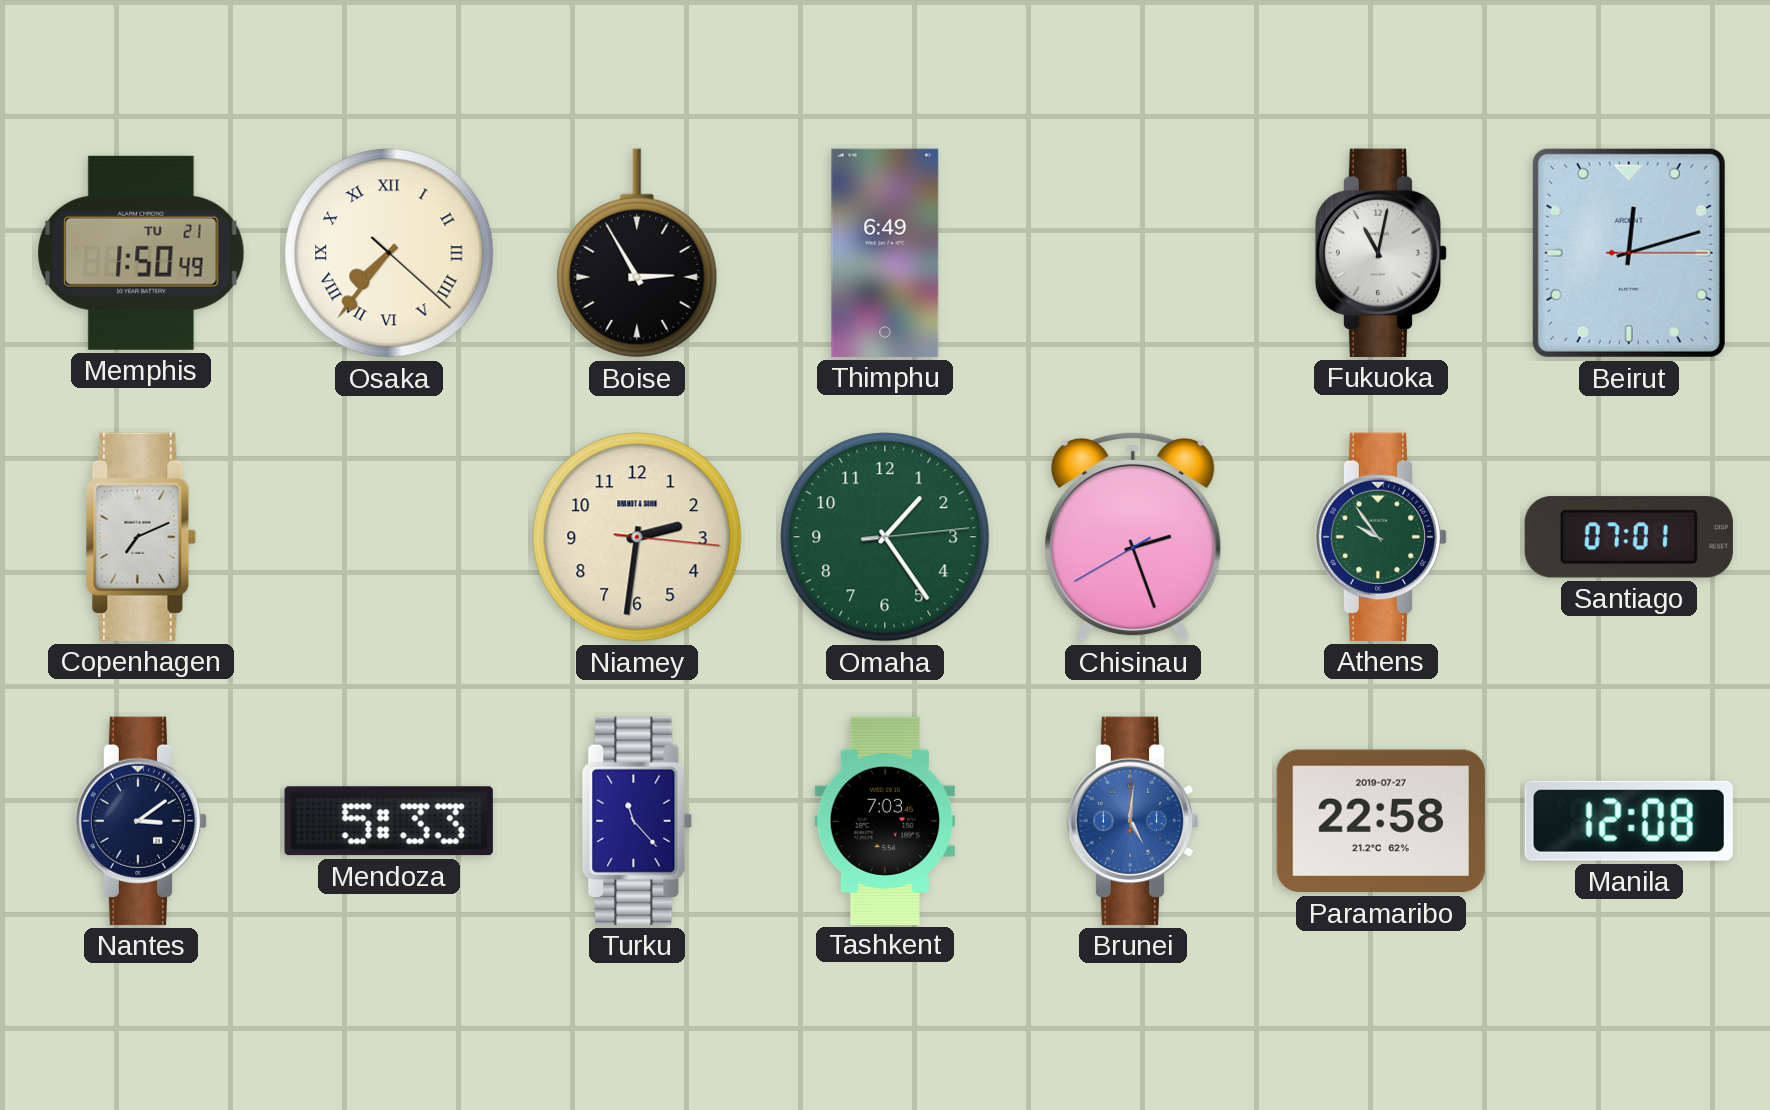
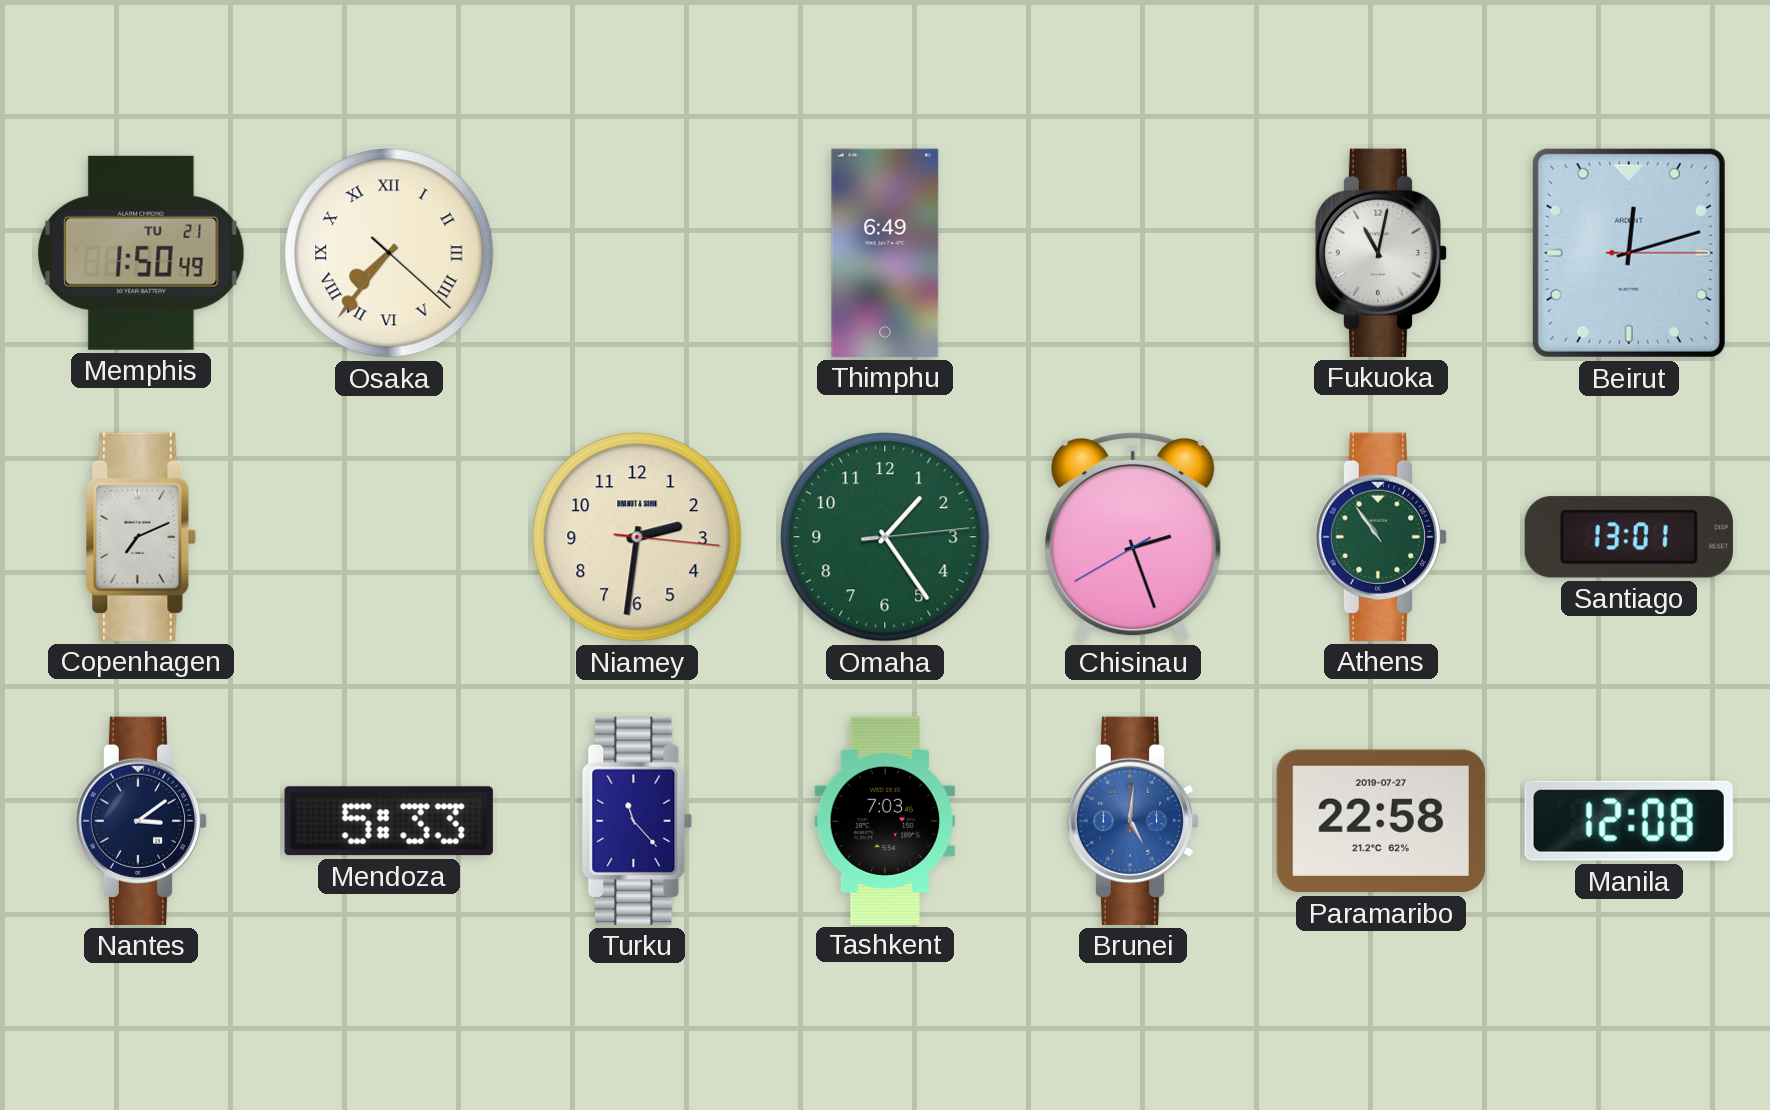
Boise: 2:55 -> none
Athens: 9:54 -> 10:54
Santiago: 07:01 -> 13:01
